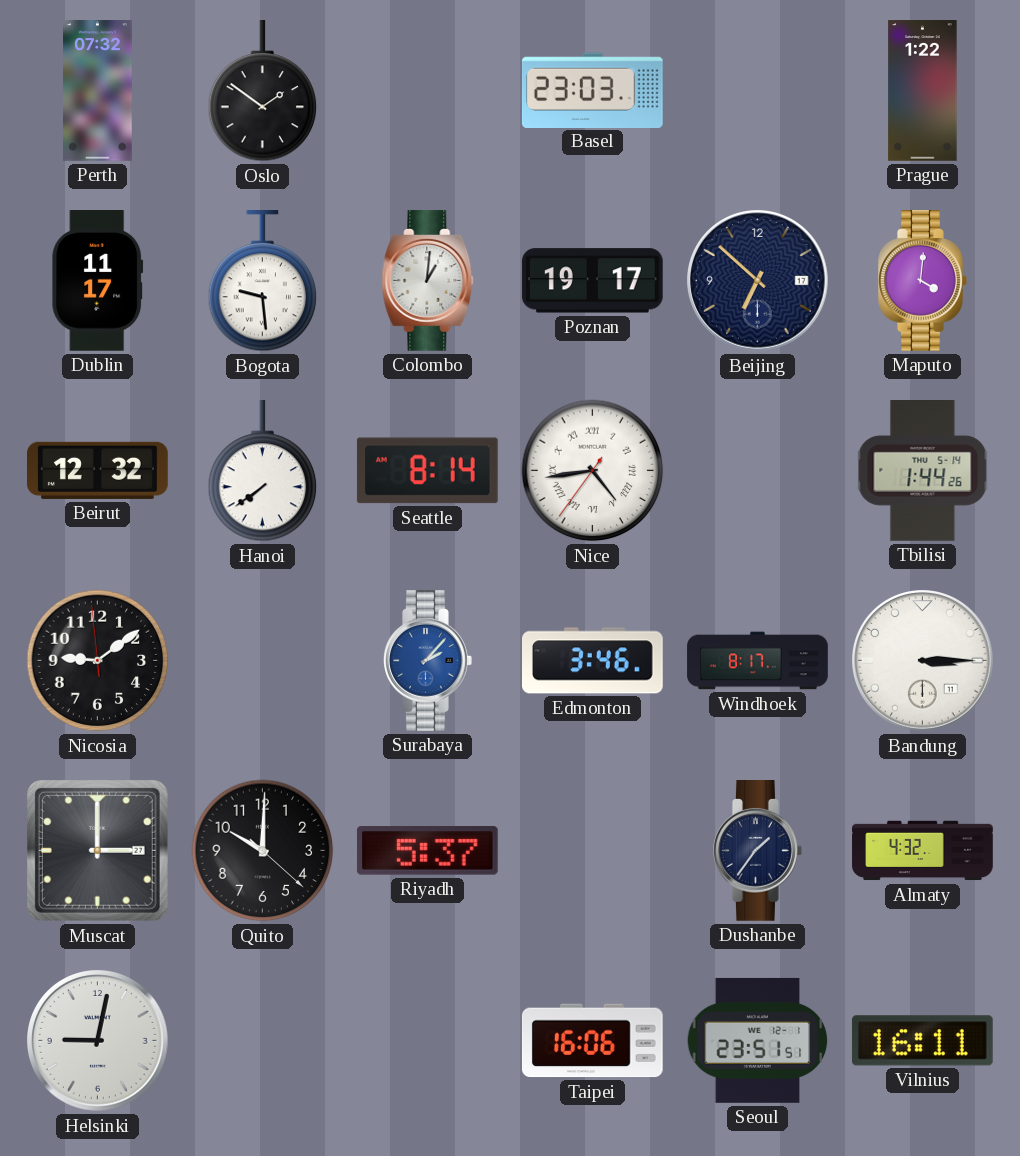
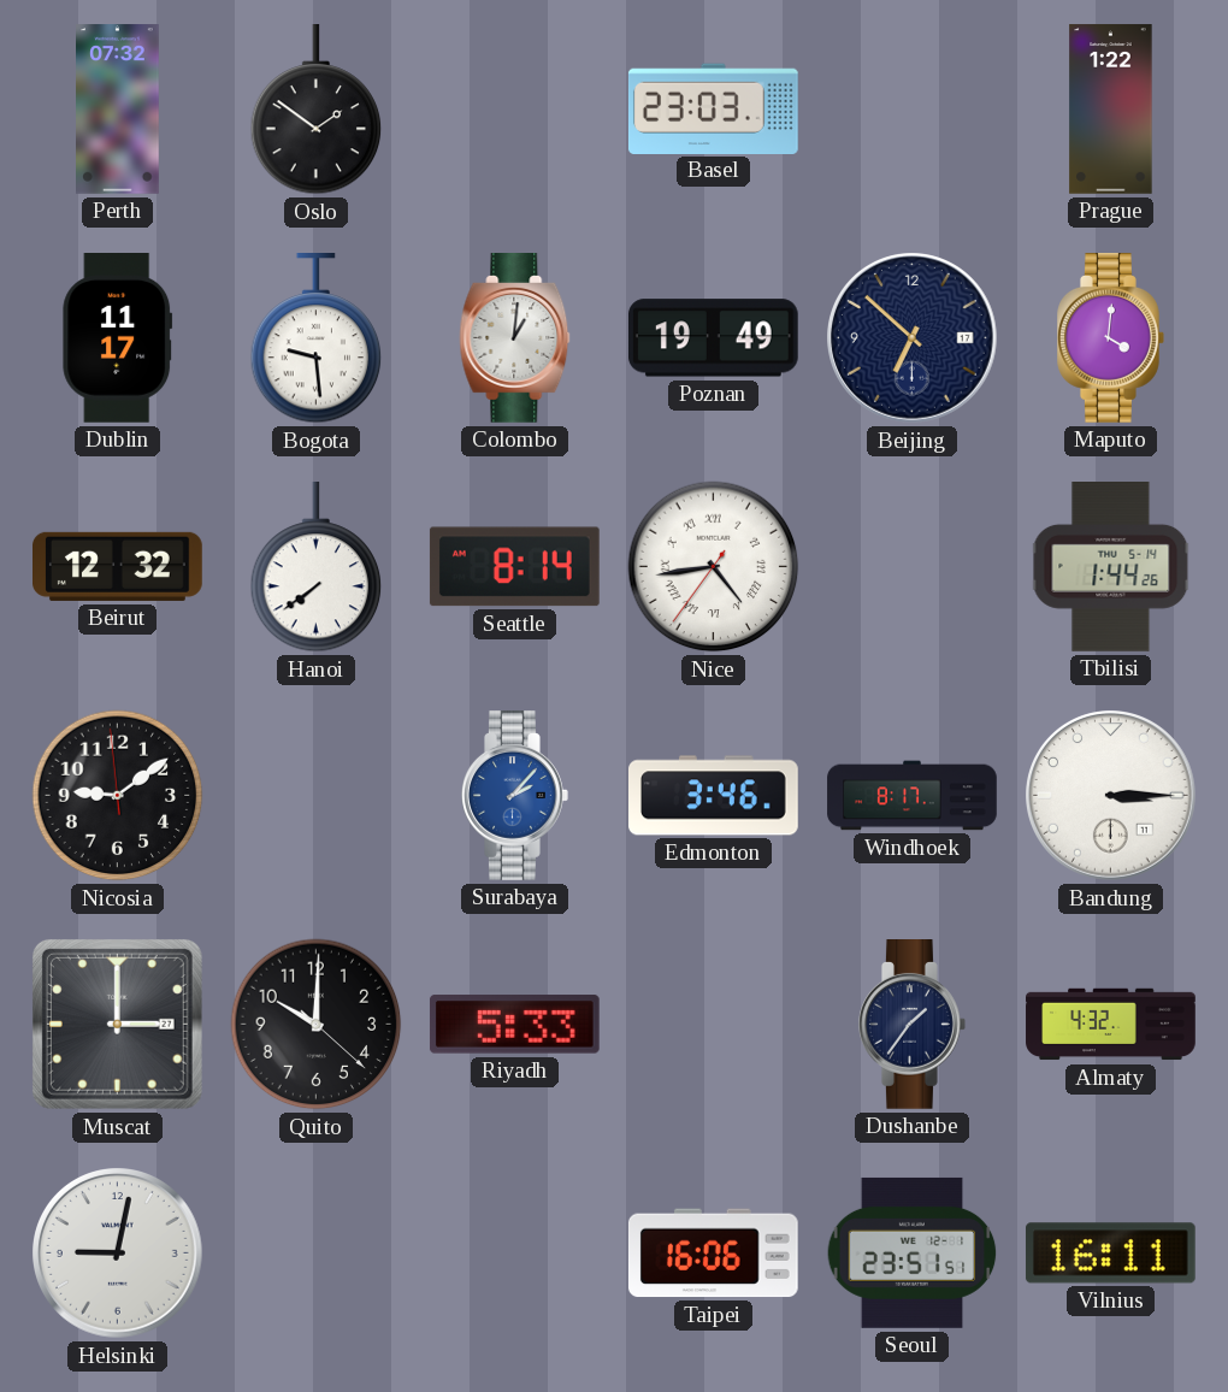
Poznan: 19:17 -> 19:49
Riyadh: 5:37 -> 5:33
